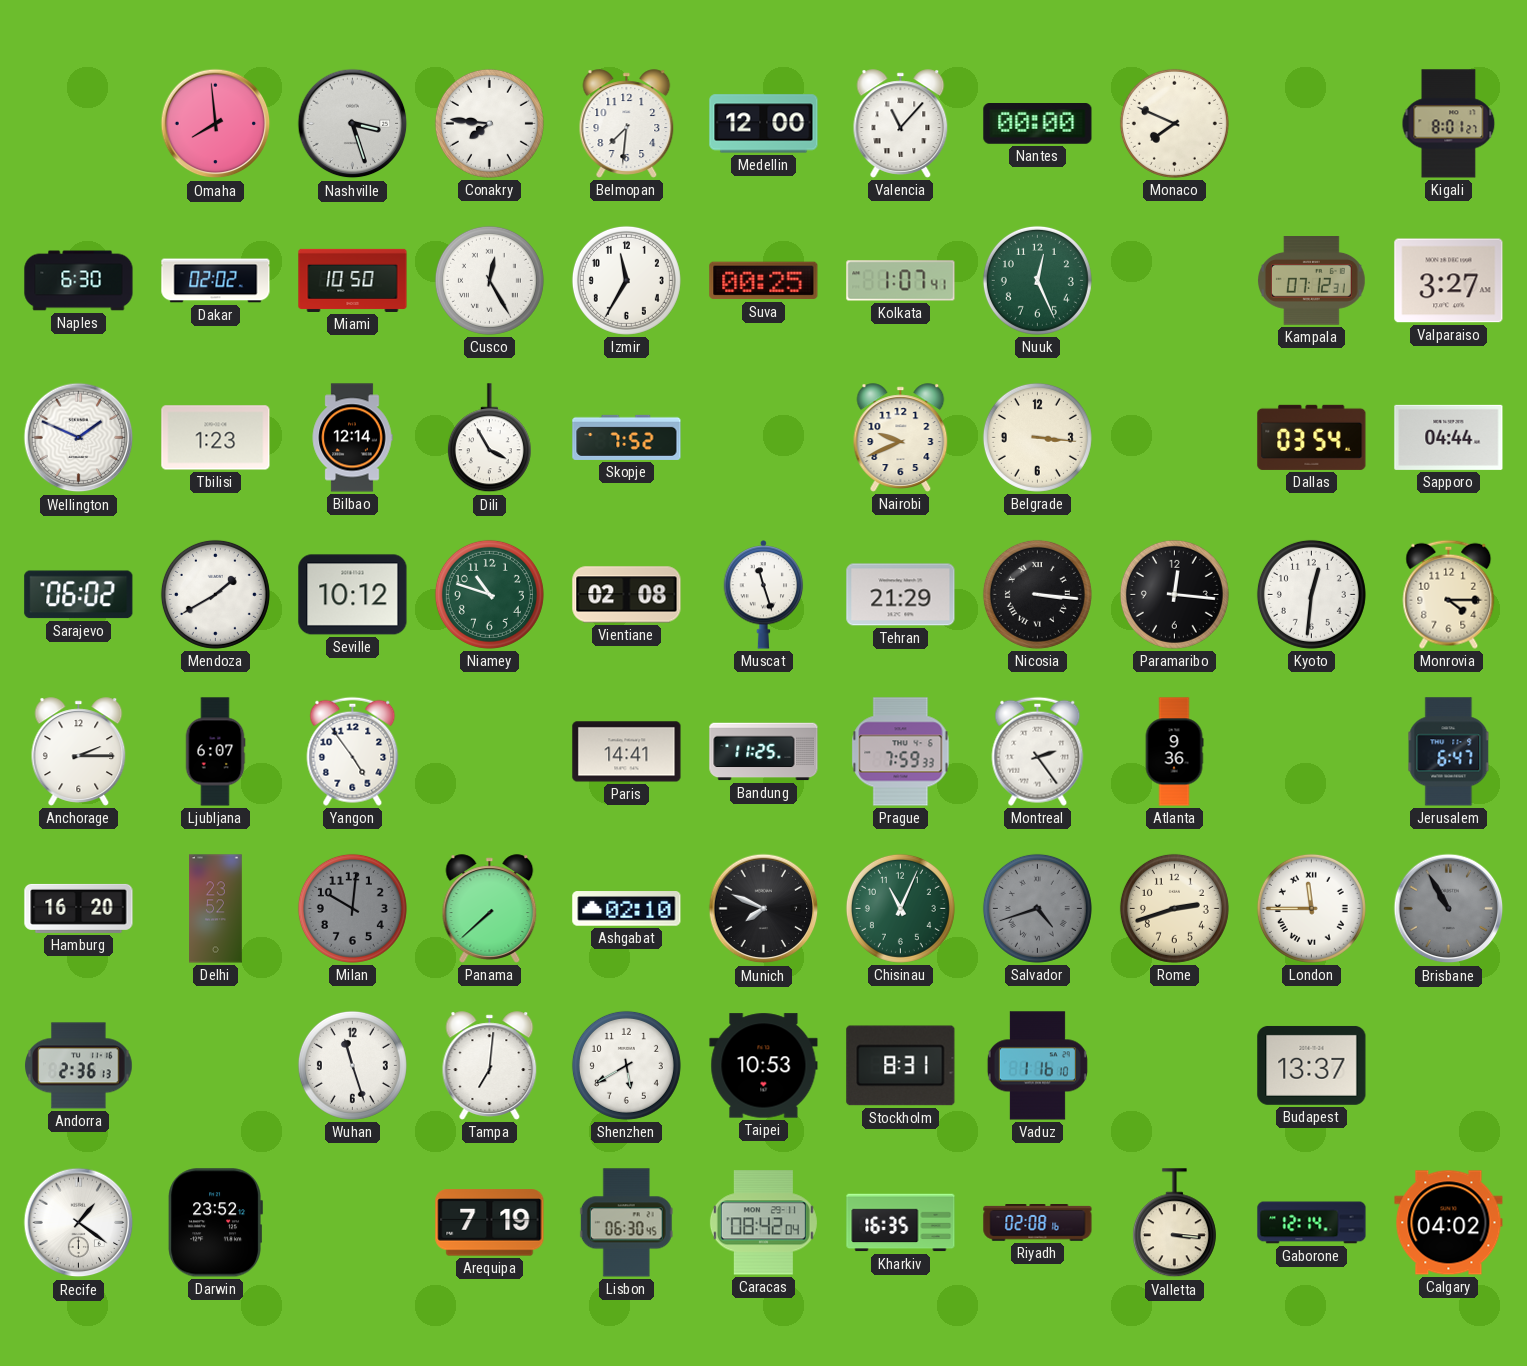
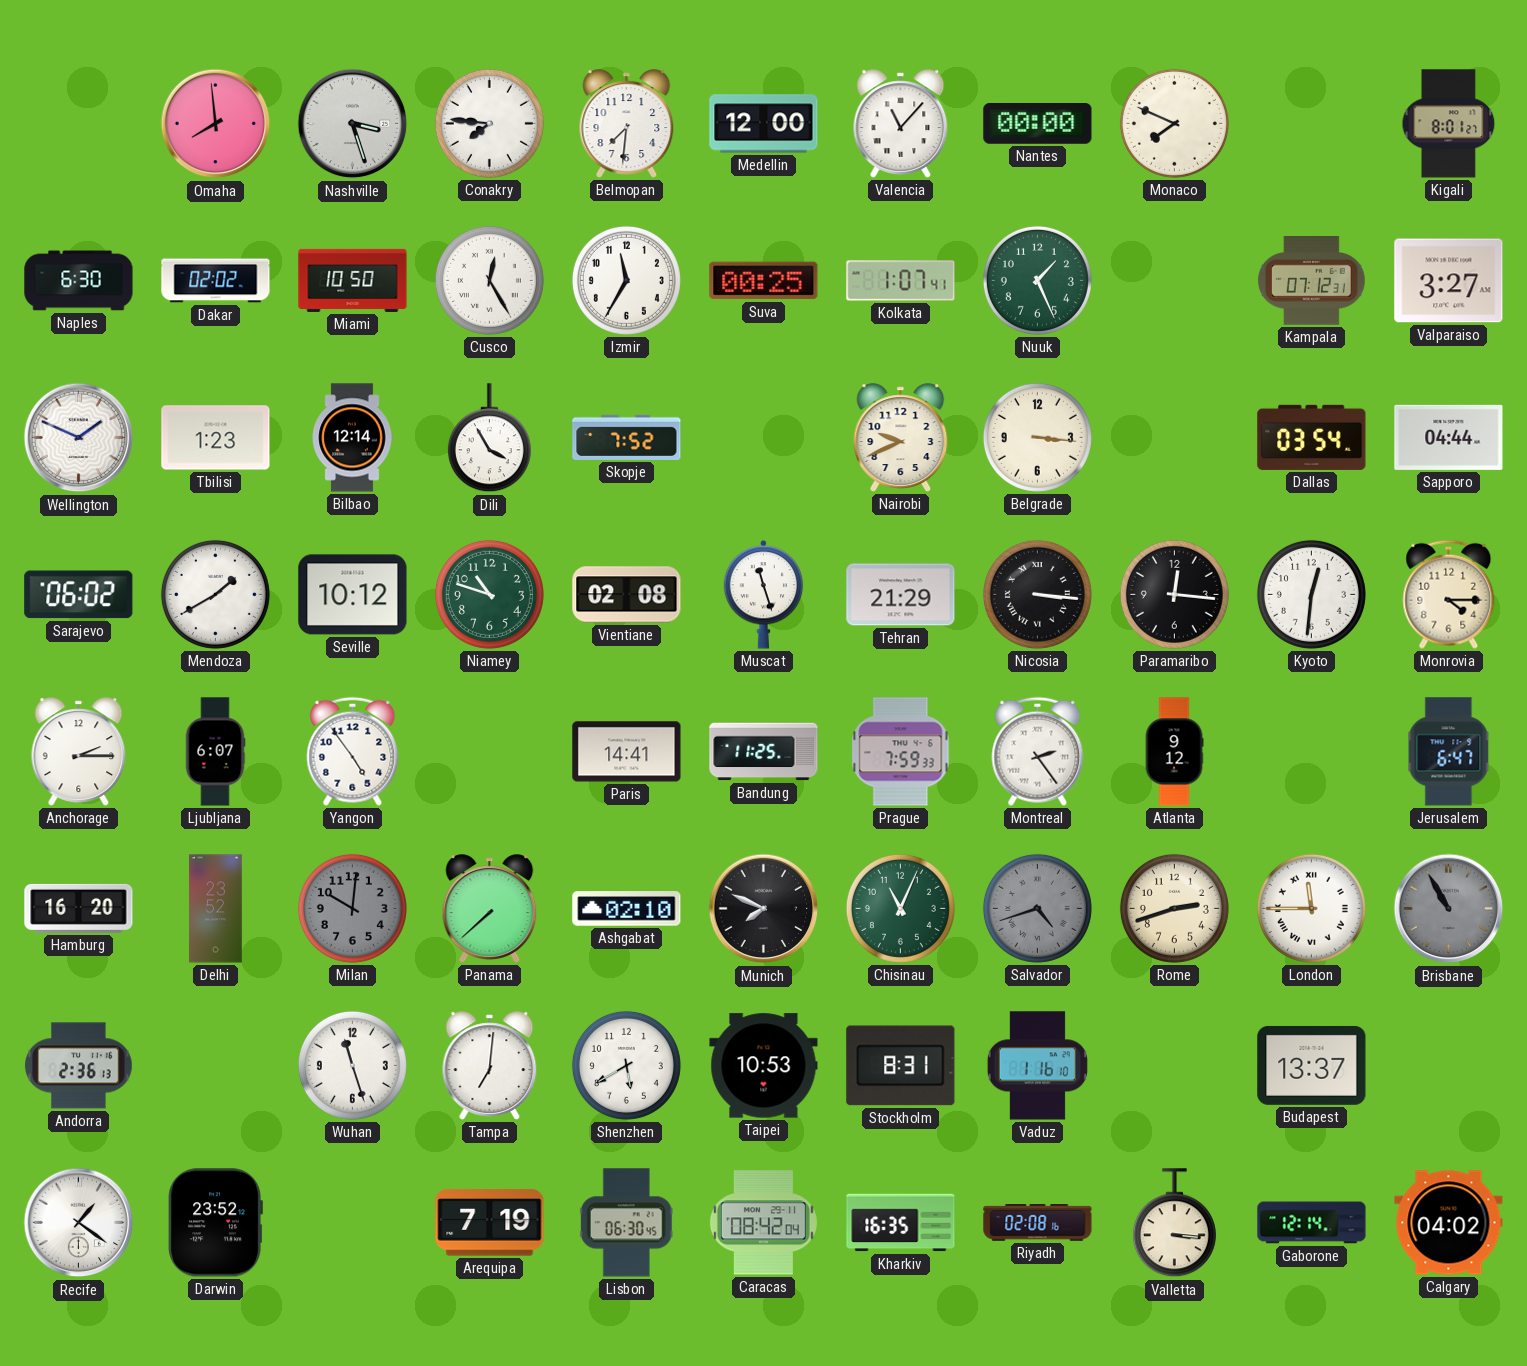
Nuuk: 12:26 -> 1:26
Atlanta: 9:36 -> 9:12
